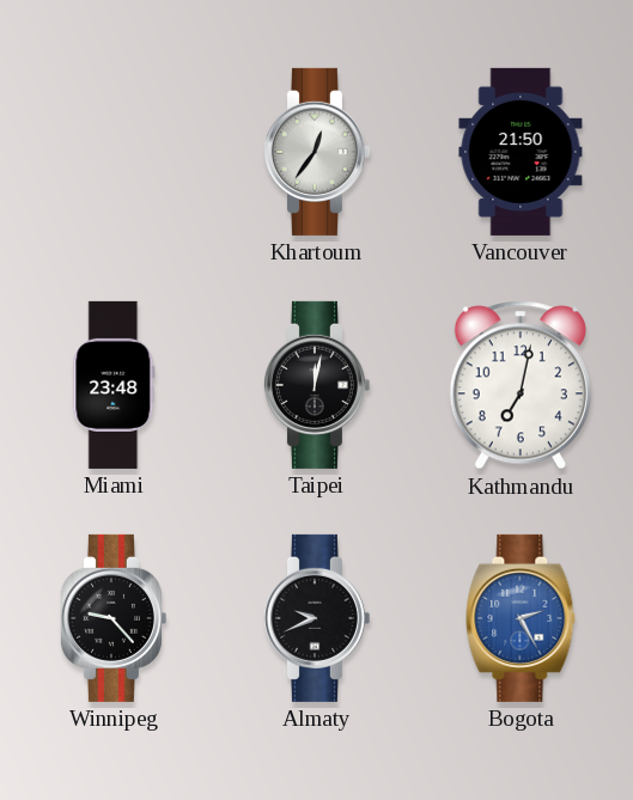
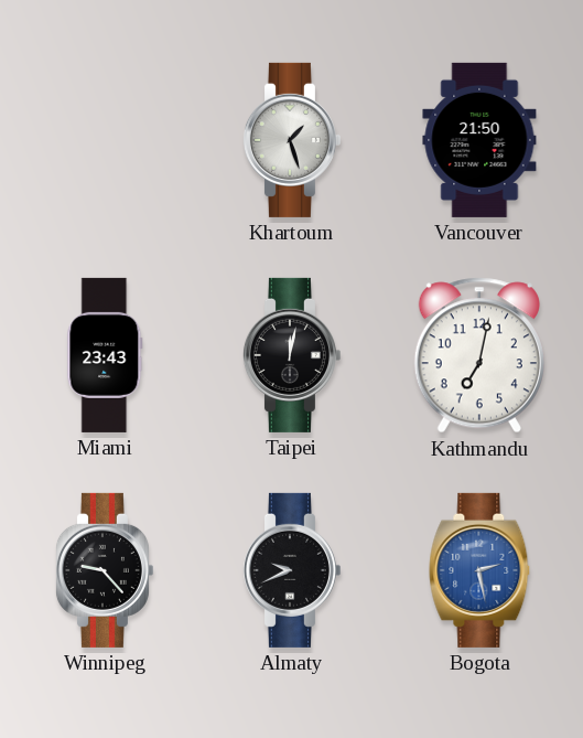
Khartoum: 12:36 -> 1:27
Miami: 23:48 -> 23:43
Bogota: 2:25 -> 2:28
